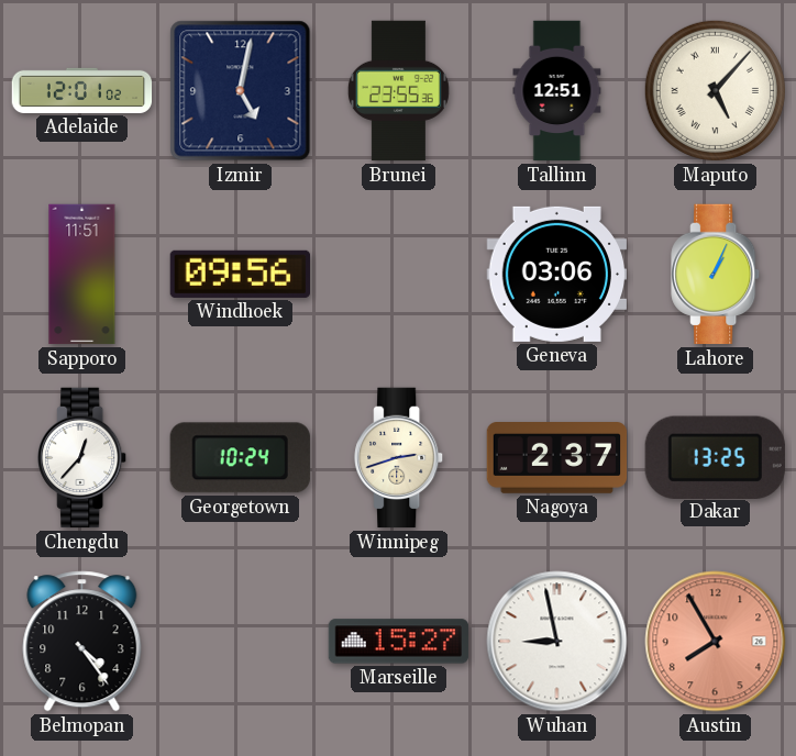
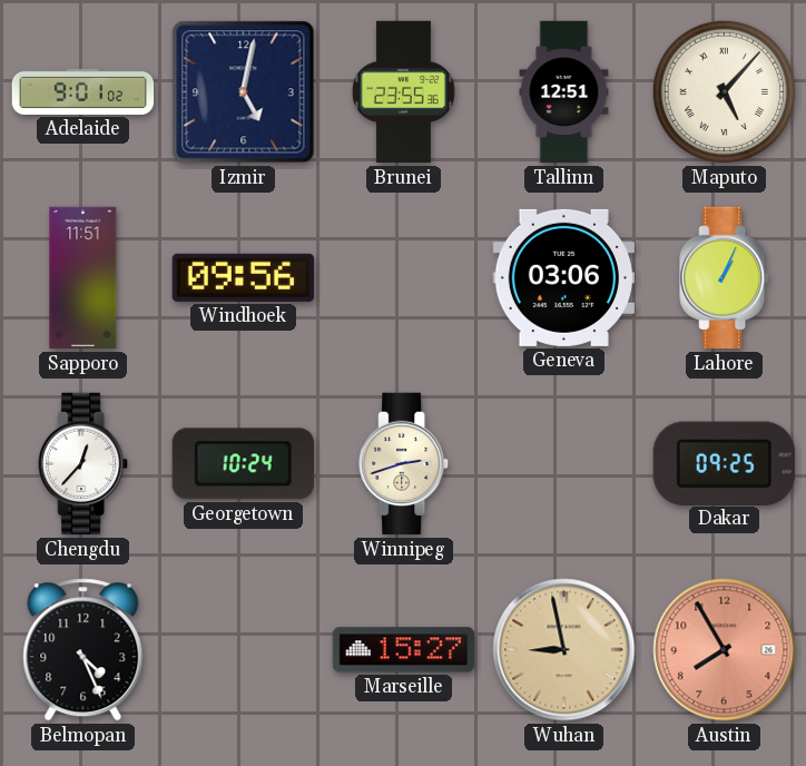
Adelaide: 12:01 -> 9:01
Nagoya: 2:37 -> none
Dakar: 13:25 -> 09:25
Belmopan: 4:24 -> 4:26
Wuhan dial: white -> champagne
